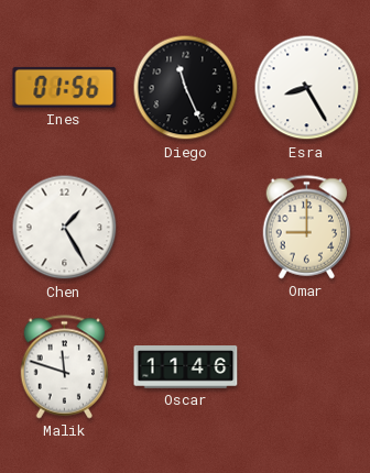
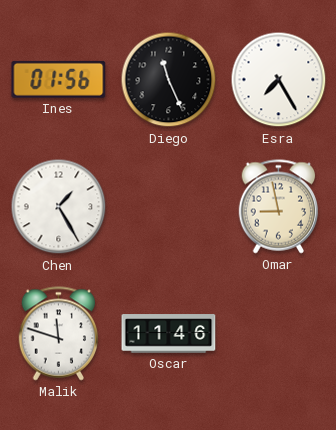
Esra: 8:25 -> 7:25
Omar: 9:00 -> 8:58
